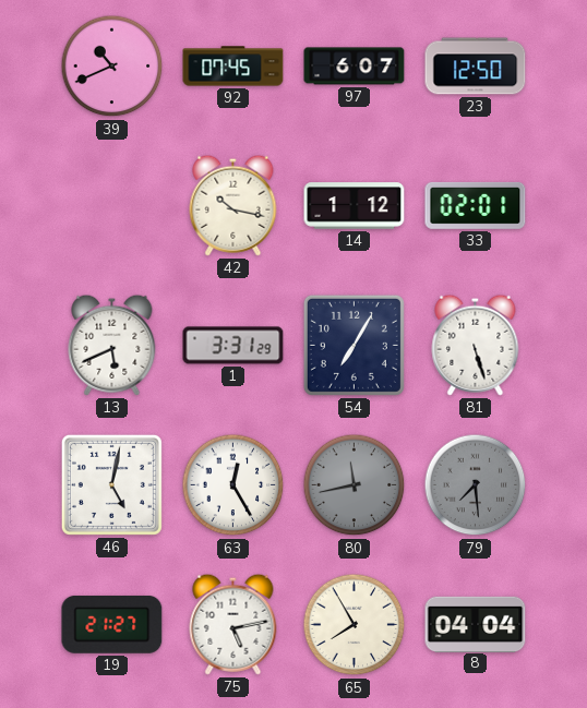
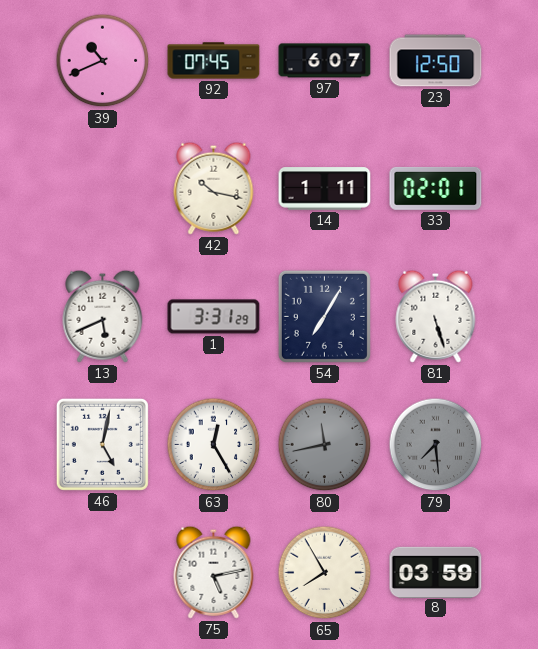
14: 1:12 -> 1:11
19: 21:27 -> none
8: 04:04 -> 03:59
